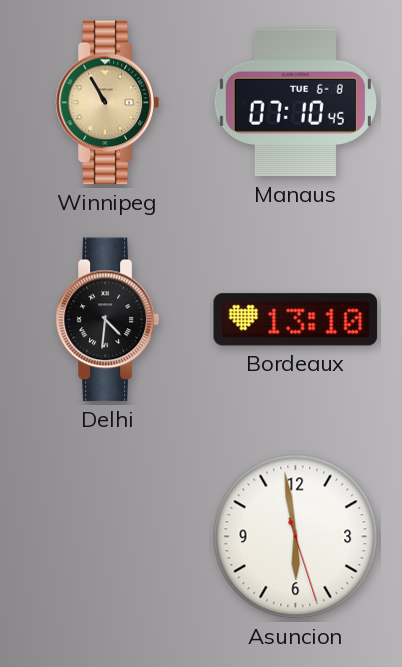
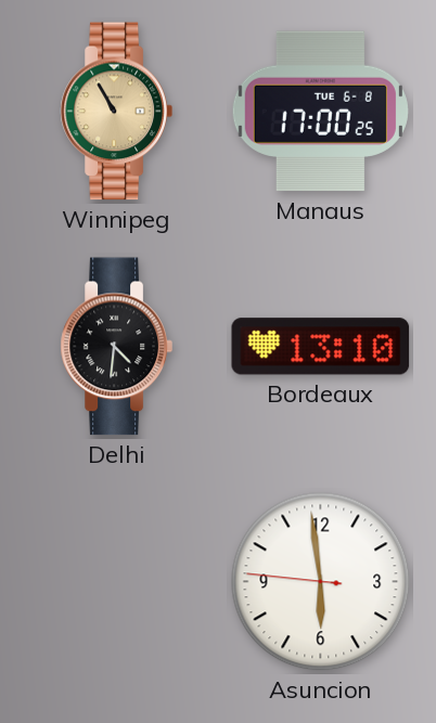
Manaus: 07:10 -> 17:00
Asuncion: 5:58:27 -> 5:58:46
